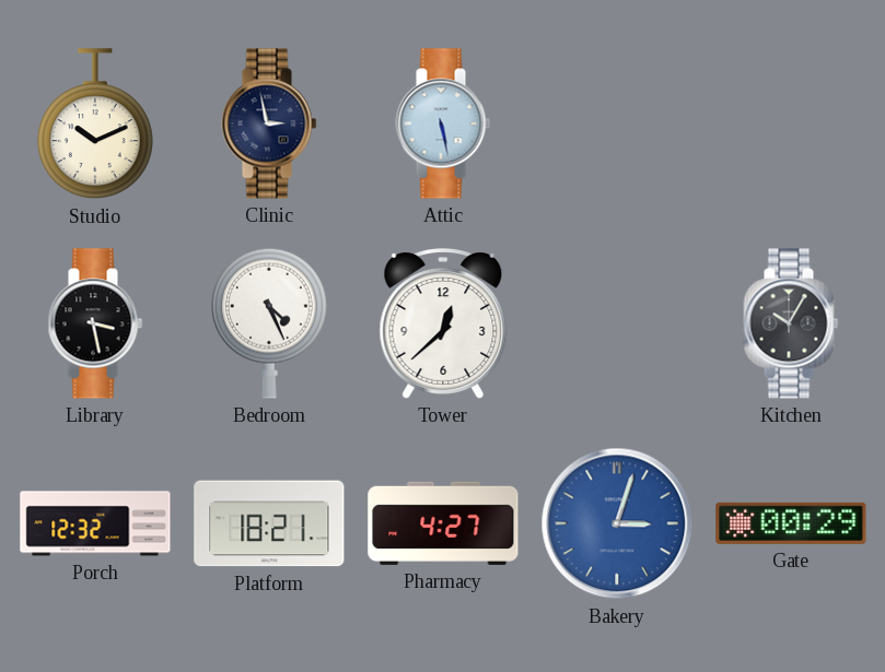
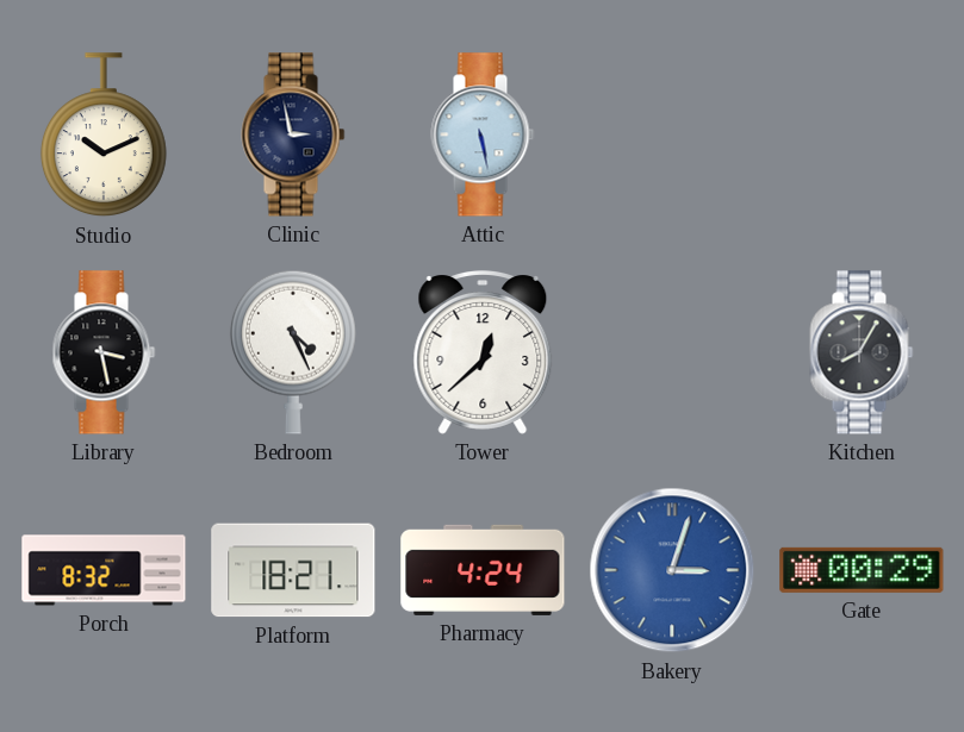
Kitchen: 10:05 -> 8:05
Porch: 12:32 -> 8:32
Pharmacy: 4:27 -> 4:24
